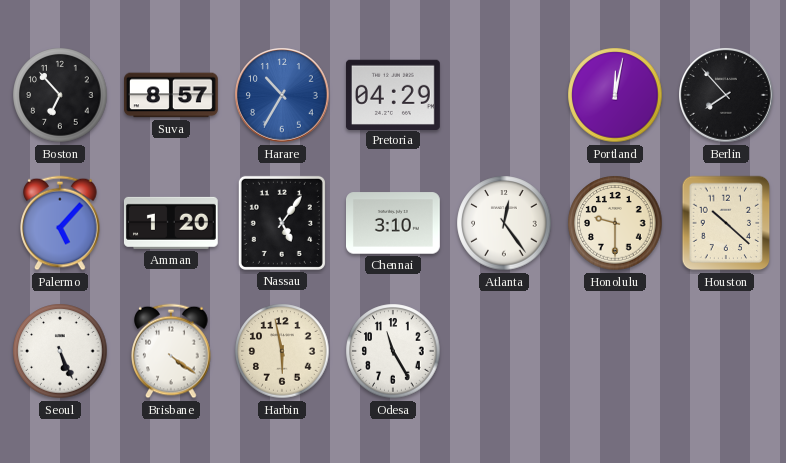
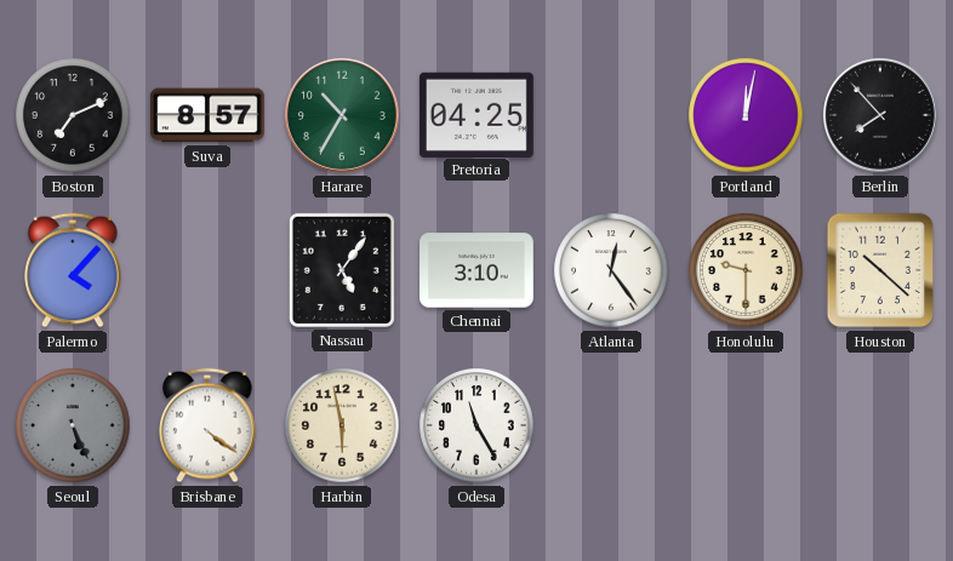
Boston: 6:53 -> 7:11
Harare dial: blue -> green
Pretoria: 04:29 -> 04:25
Palermo: 5:07 -> 4:07
Amman: 1:20 -> none
Seoul dial: white -> grey
